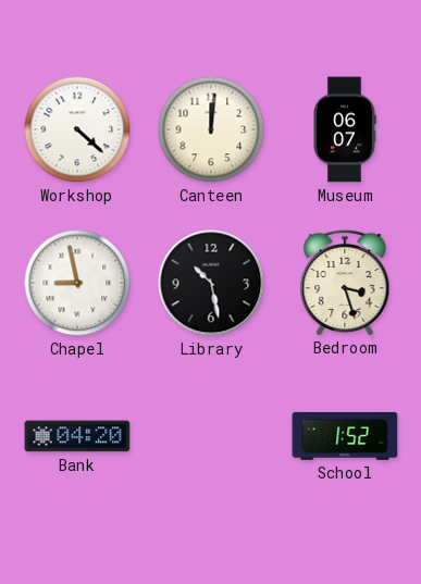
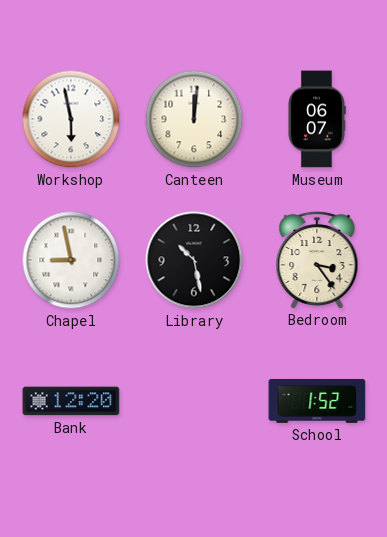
Workshop: 4:22 -> 5:58
Bedroom: 3:27 -> 3:24
Bank: 04:20 -> 12:20
